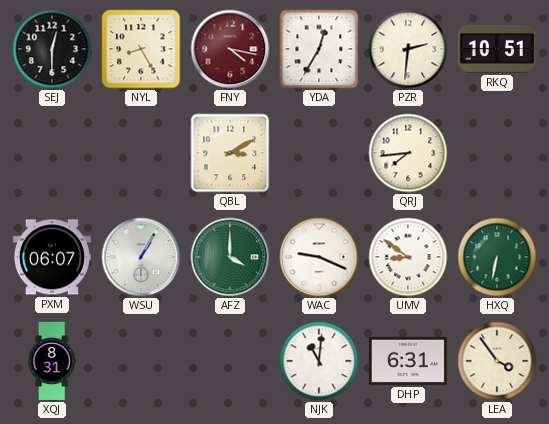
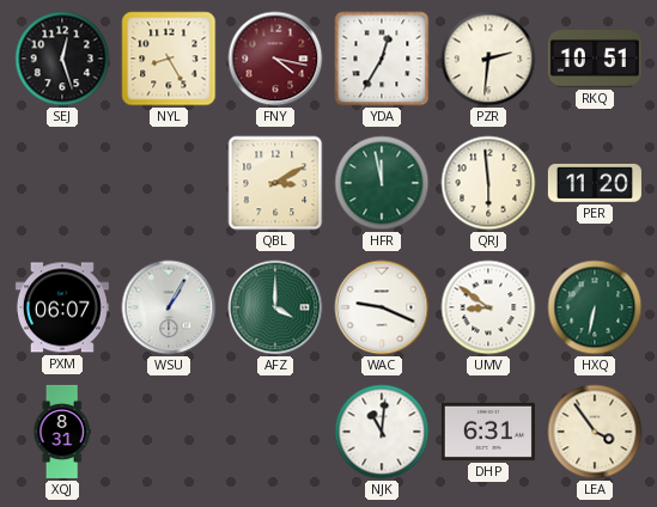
SEJ: 12:30 -> 12:27
HFR: none -> 11:58
QRJ: 7:44 -> 5:59
PER: none -> 11:20
